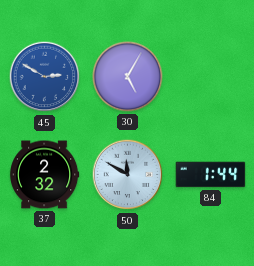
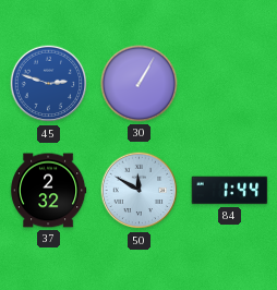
45: 2:50 -> 2:48
30: 5:05 -> 1:05
